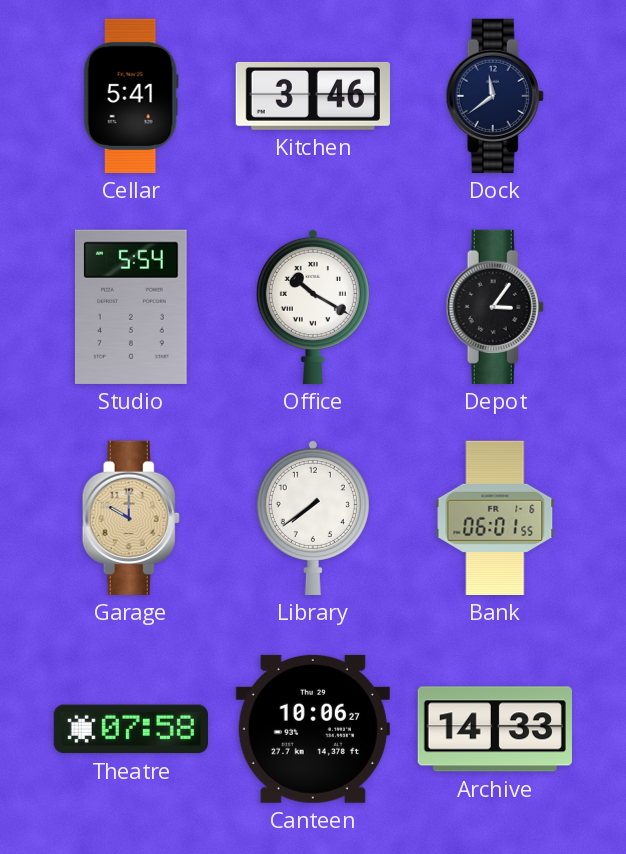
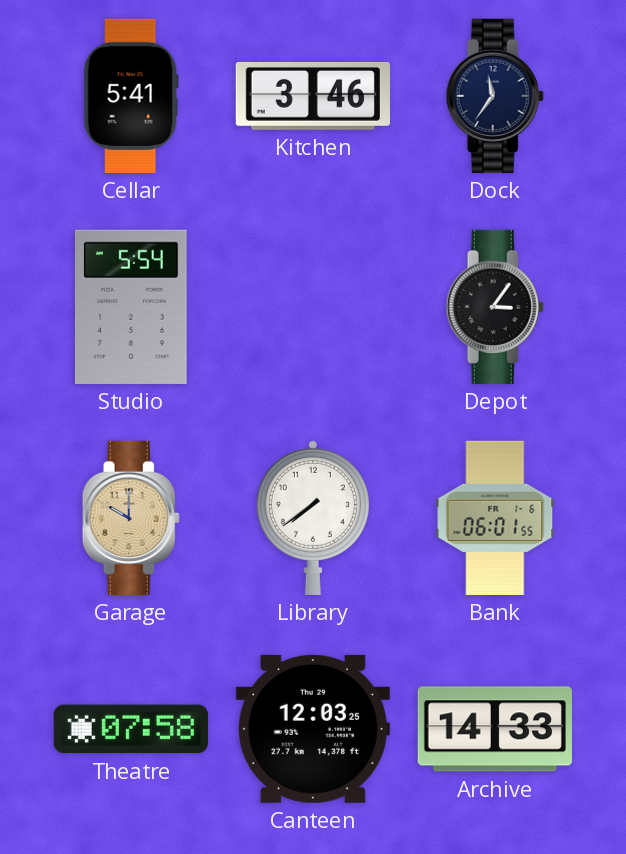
Dock: 11:39 -> 11:36
Office: 10:20 -> none
Canteen: 10:06 -> 12:03
